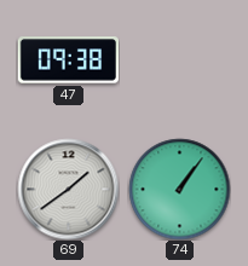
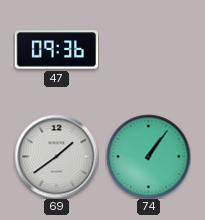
47: 09:38 -> 09:36
